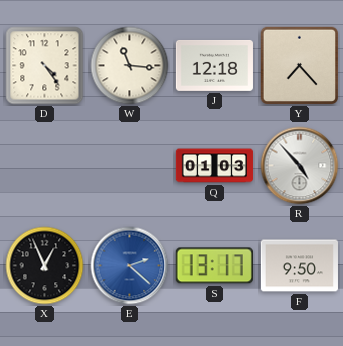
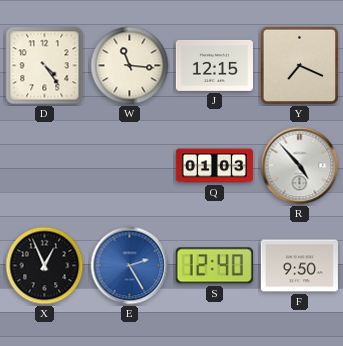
J: 12:18 -> 12:15
Y: 7:23 -> 7:19
E: 2:22 -> 2:25
S: 13:17 -> 12:40
